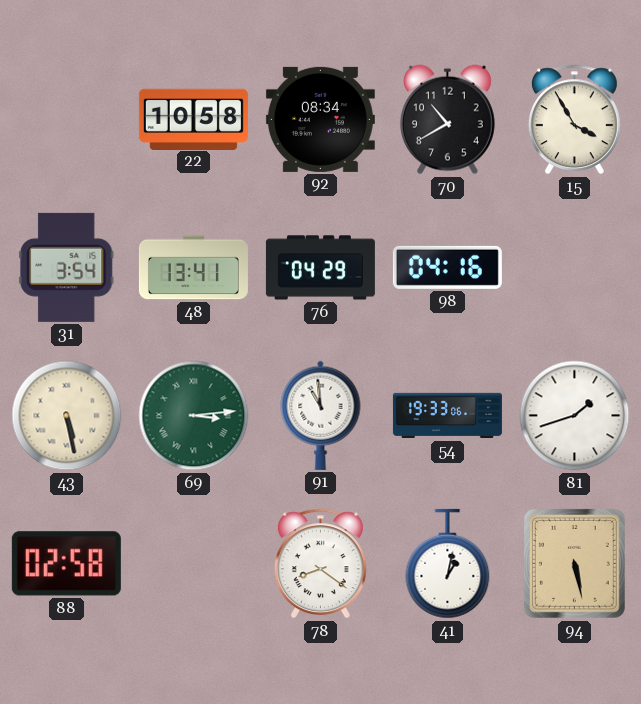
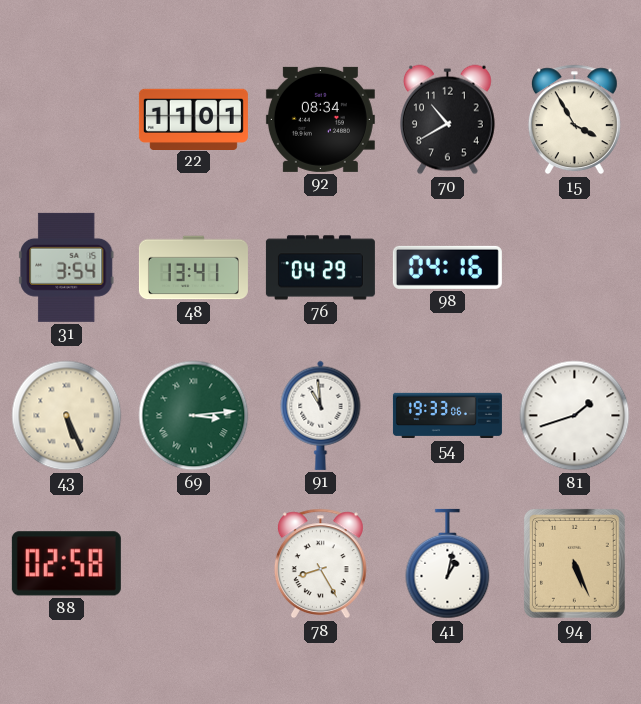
22: 10:58 -> 11:01
43: 5:28 -> 5:26
78: 8:21 -> 8:25
94: 5:28 -> 5:26
